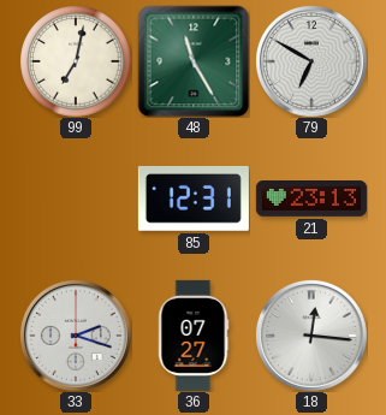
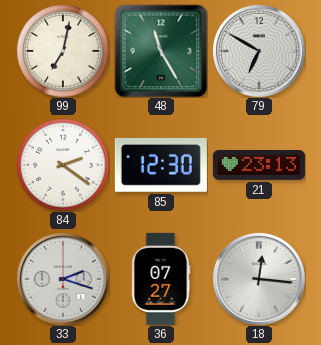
84: none -> 2:21
85: 12:31 -> 12:30
